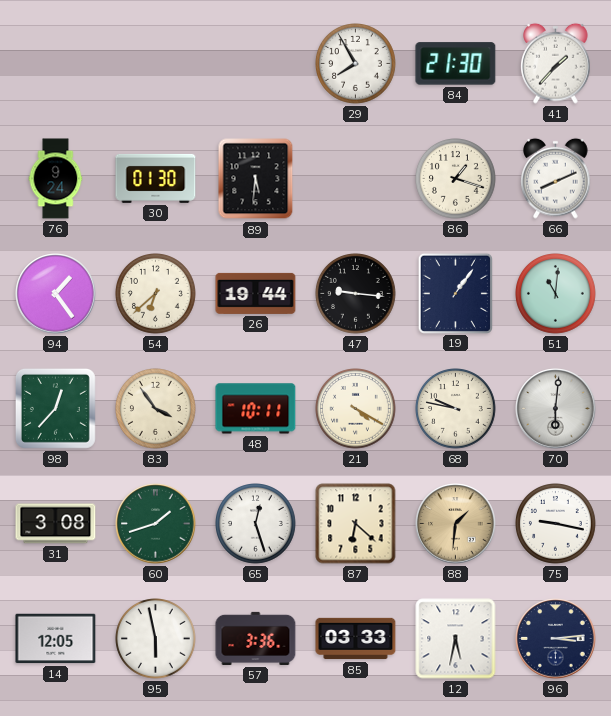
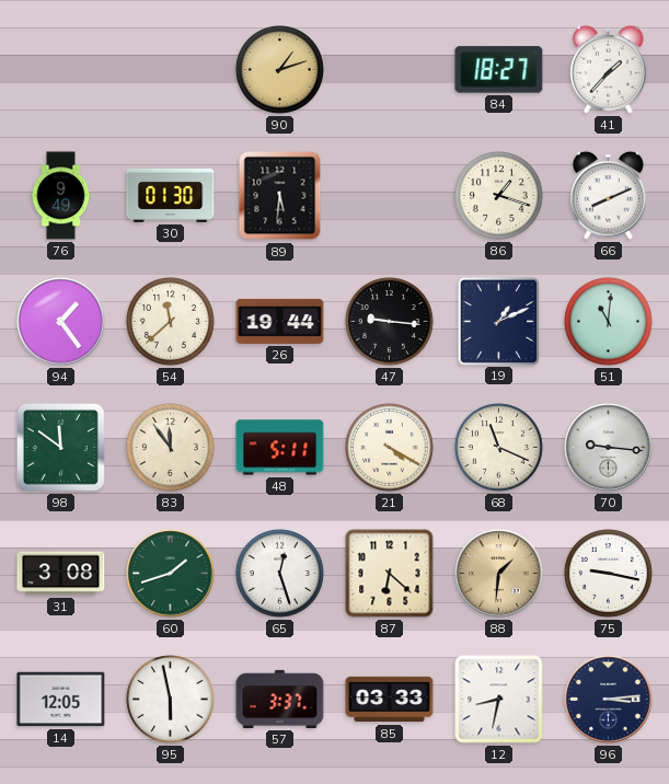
90: none -> 1:12
29: 7:55 -> none
84: 21:30 -> 18:27
76: 9:24 -> 9:49
54: 6:38 -> 11:38
19: 1:06 -> 1:11
98: 12:37 -> 11:51
83: 3:54 -> 11:54
48: 10:11 -> 5:11
68: 9:47 -> 11:19
70: 6:01 -> 9:16
57: 3:36 -> 3:37
12: 5:32 -> 8:32
